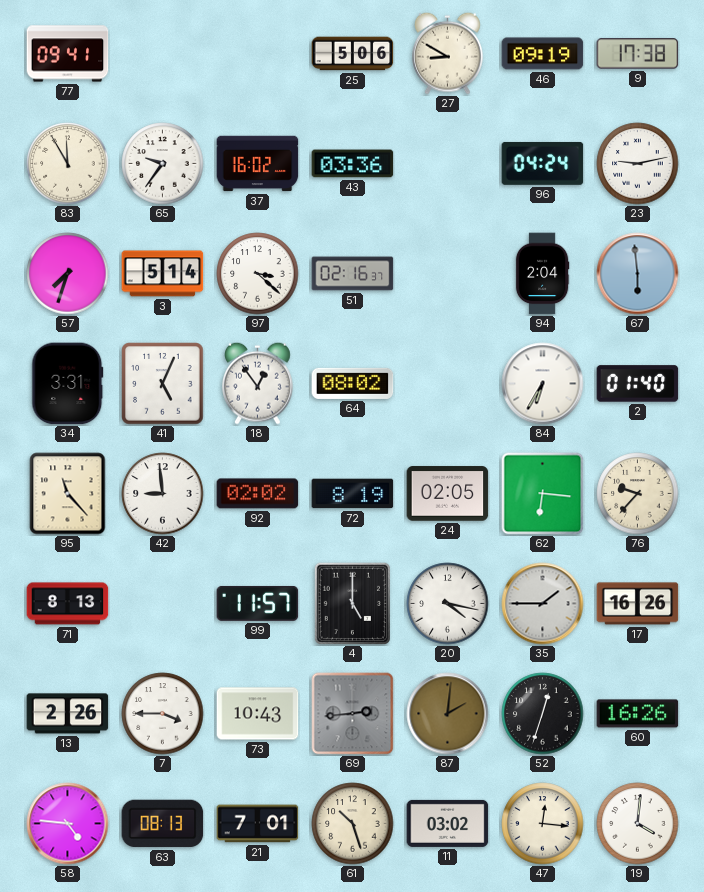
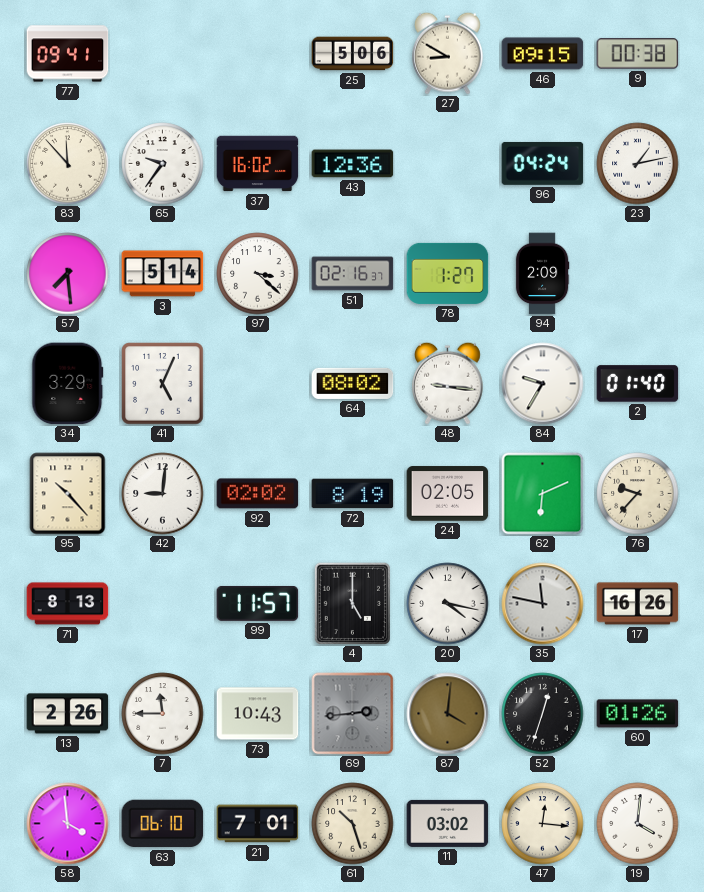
46: 09:19 -> 09:15
9: 17:38 -> 00:38
83: 11:55 -> 11:53
43: 03:36 -> 12:36
23: 9:13 -> 1:13
57: 7:33 -> 7:29
78: none -> 1:27
94: 2:04 -> 2:09
67: 5:59 -> none
34: 3:31 -> 3:29
18: 12:54 -> none
48: none -> 9:16
84: 6:35 -> 9:35
95: 11:23 -> 10:23
42: 8:59 -> 9:01
62: 6:16 -> 6:11
35: 1:45 -> 11:47
7: 3:45 -> 11:45
87: 2:01 -> 4:01
60: 16:26 -> 01:26
58: 4:46 -> 3:59
63: 08:13 -> 06:10
